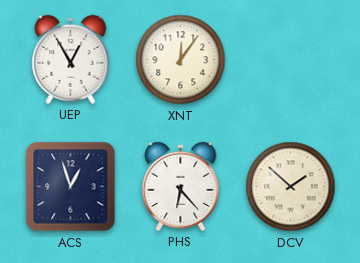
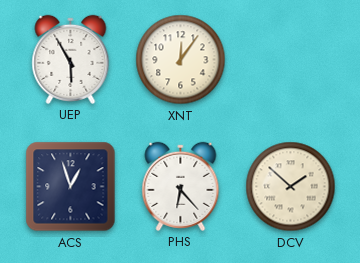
UEP: 12:55 -> 5:55
